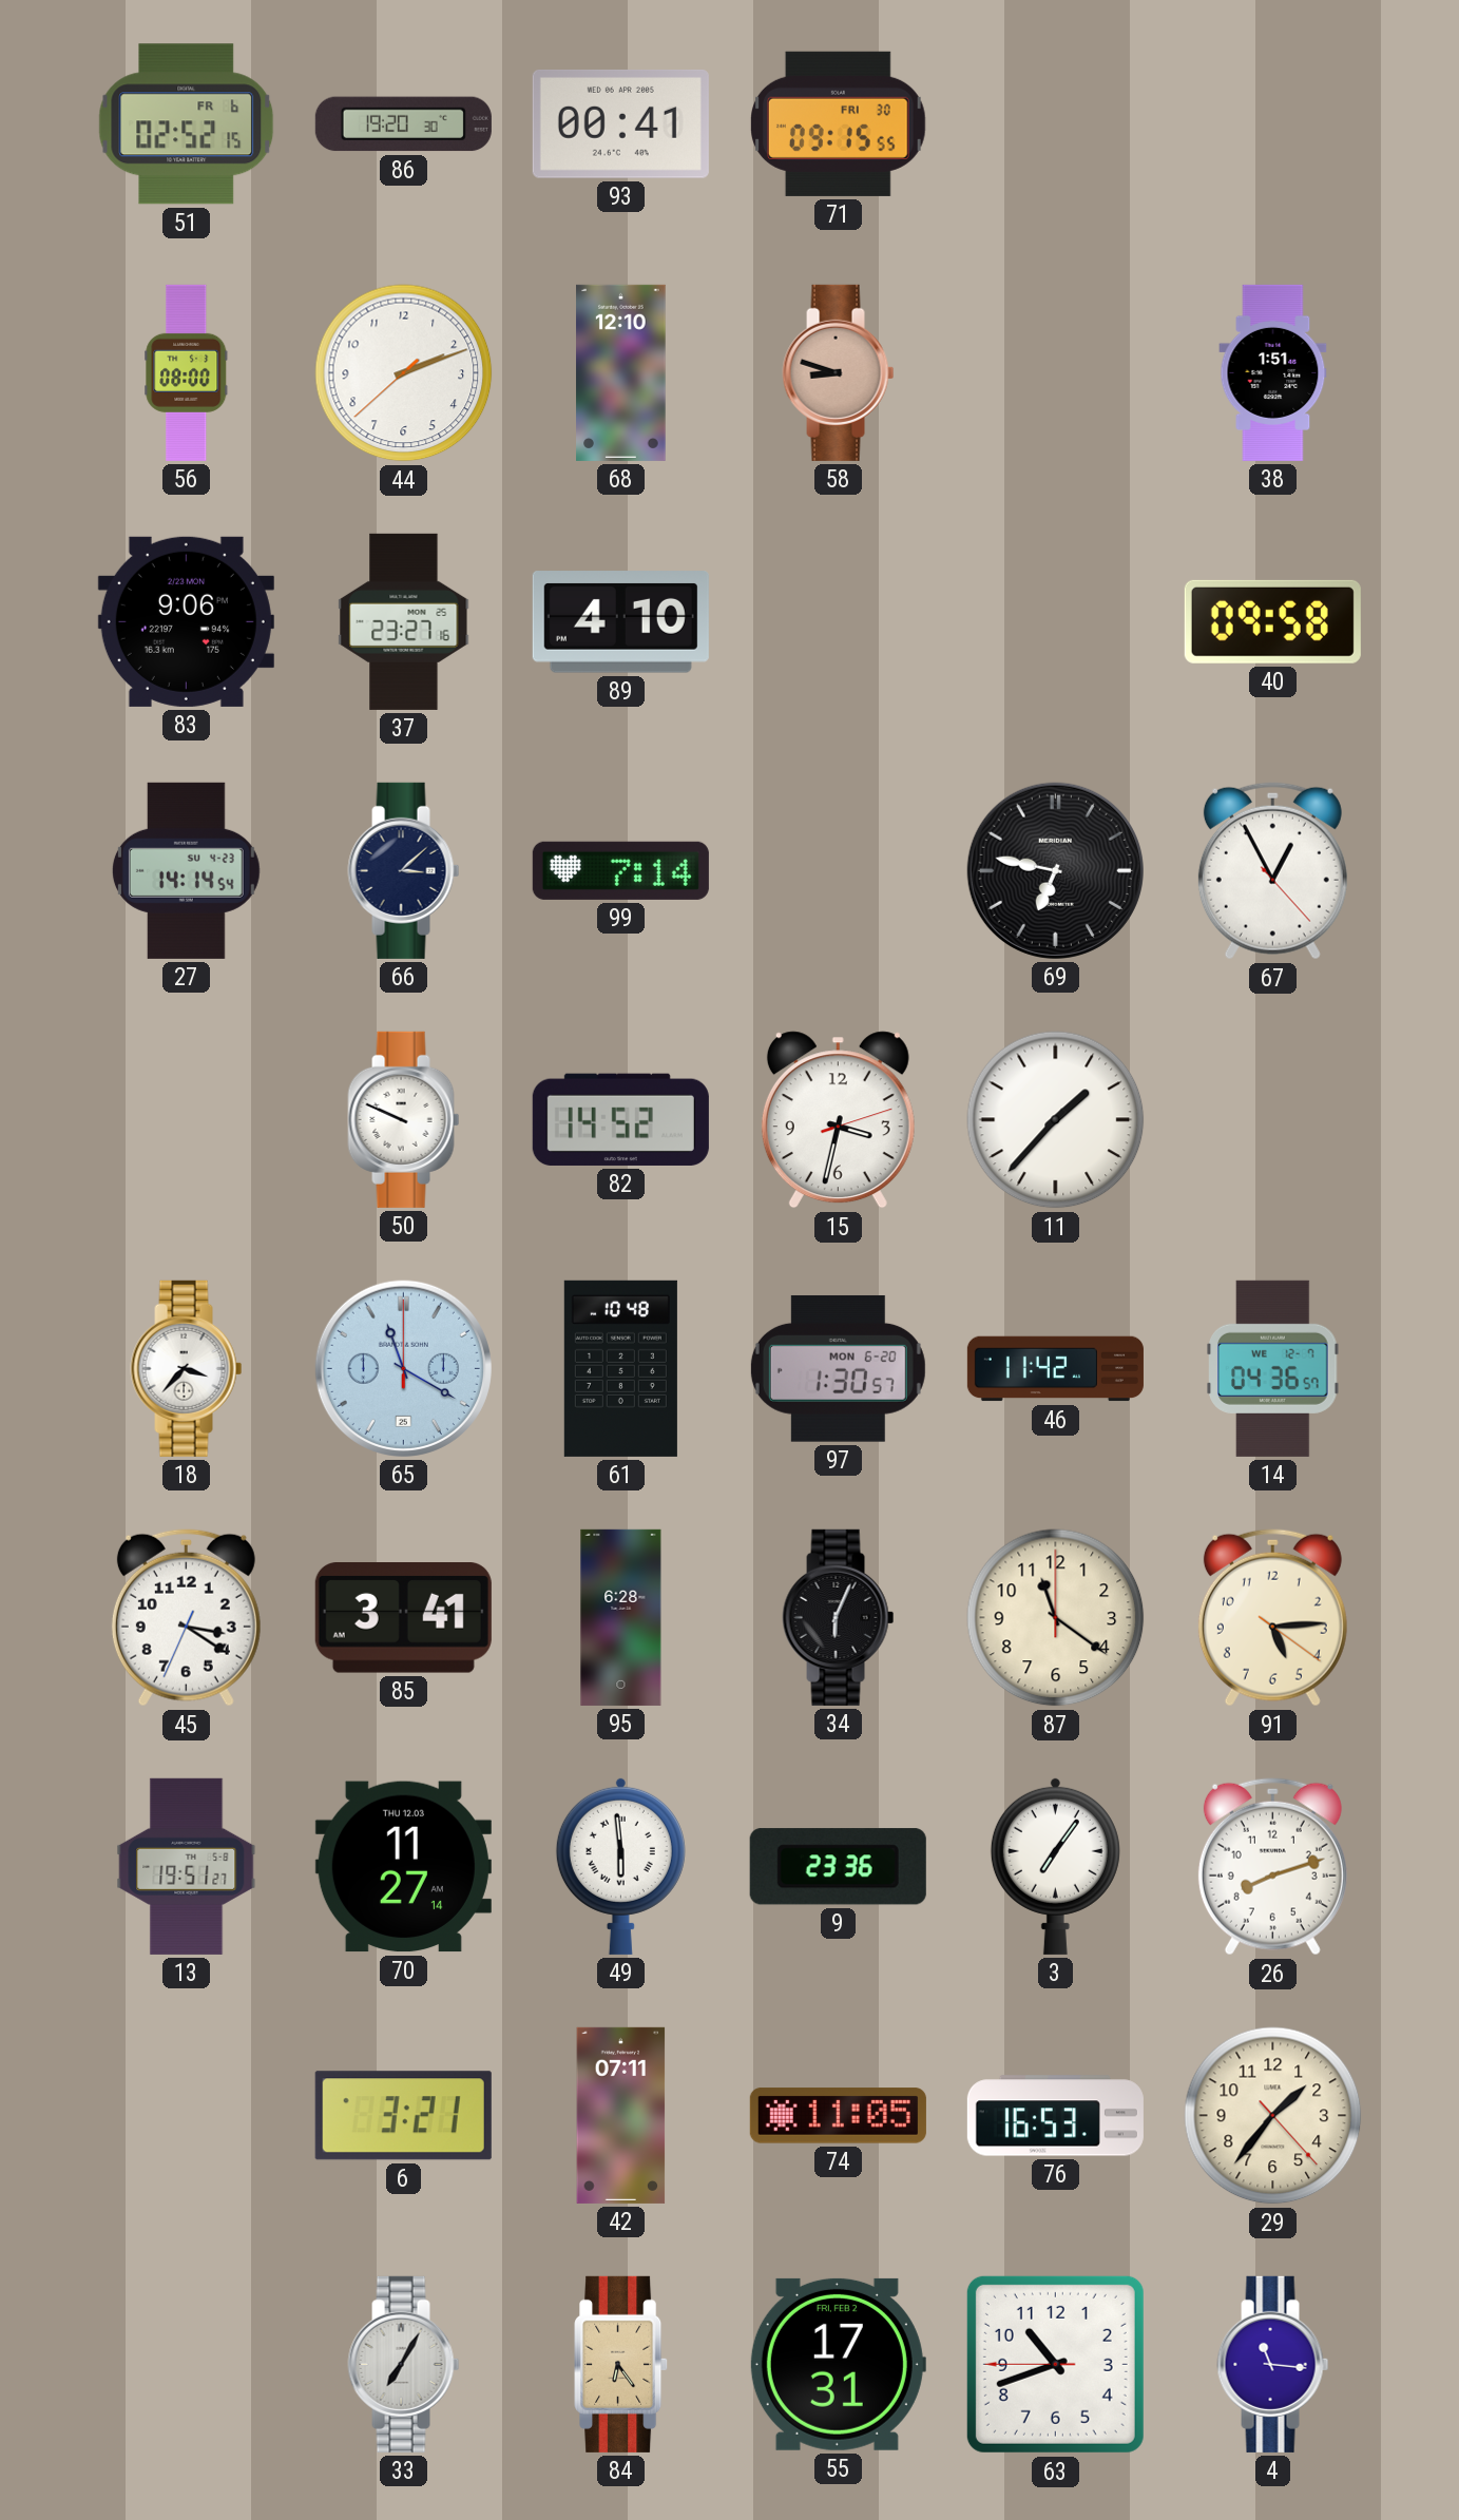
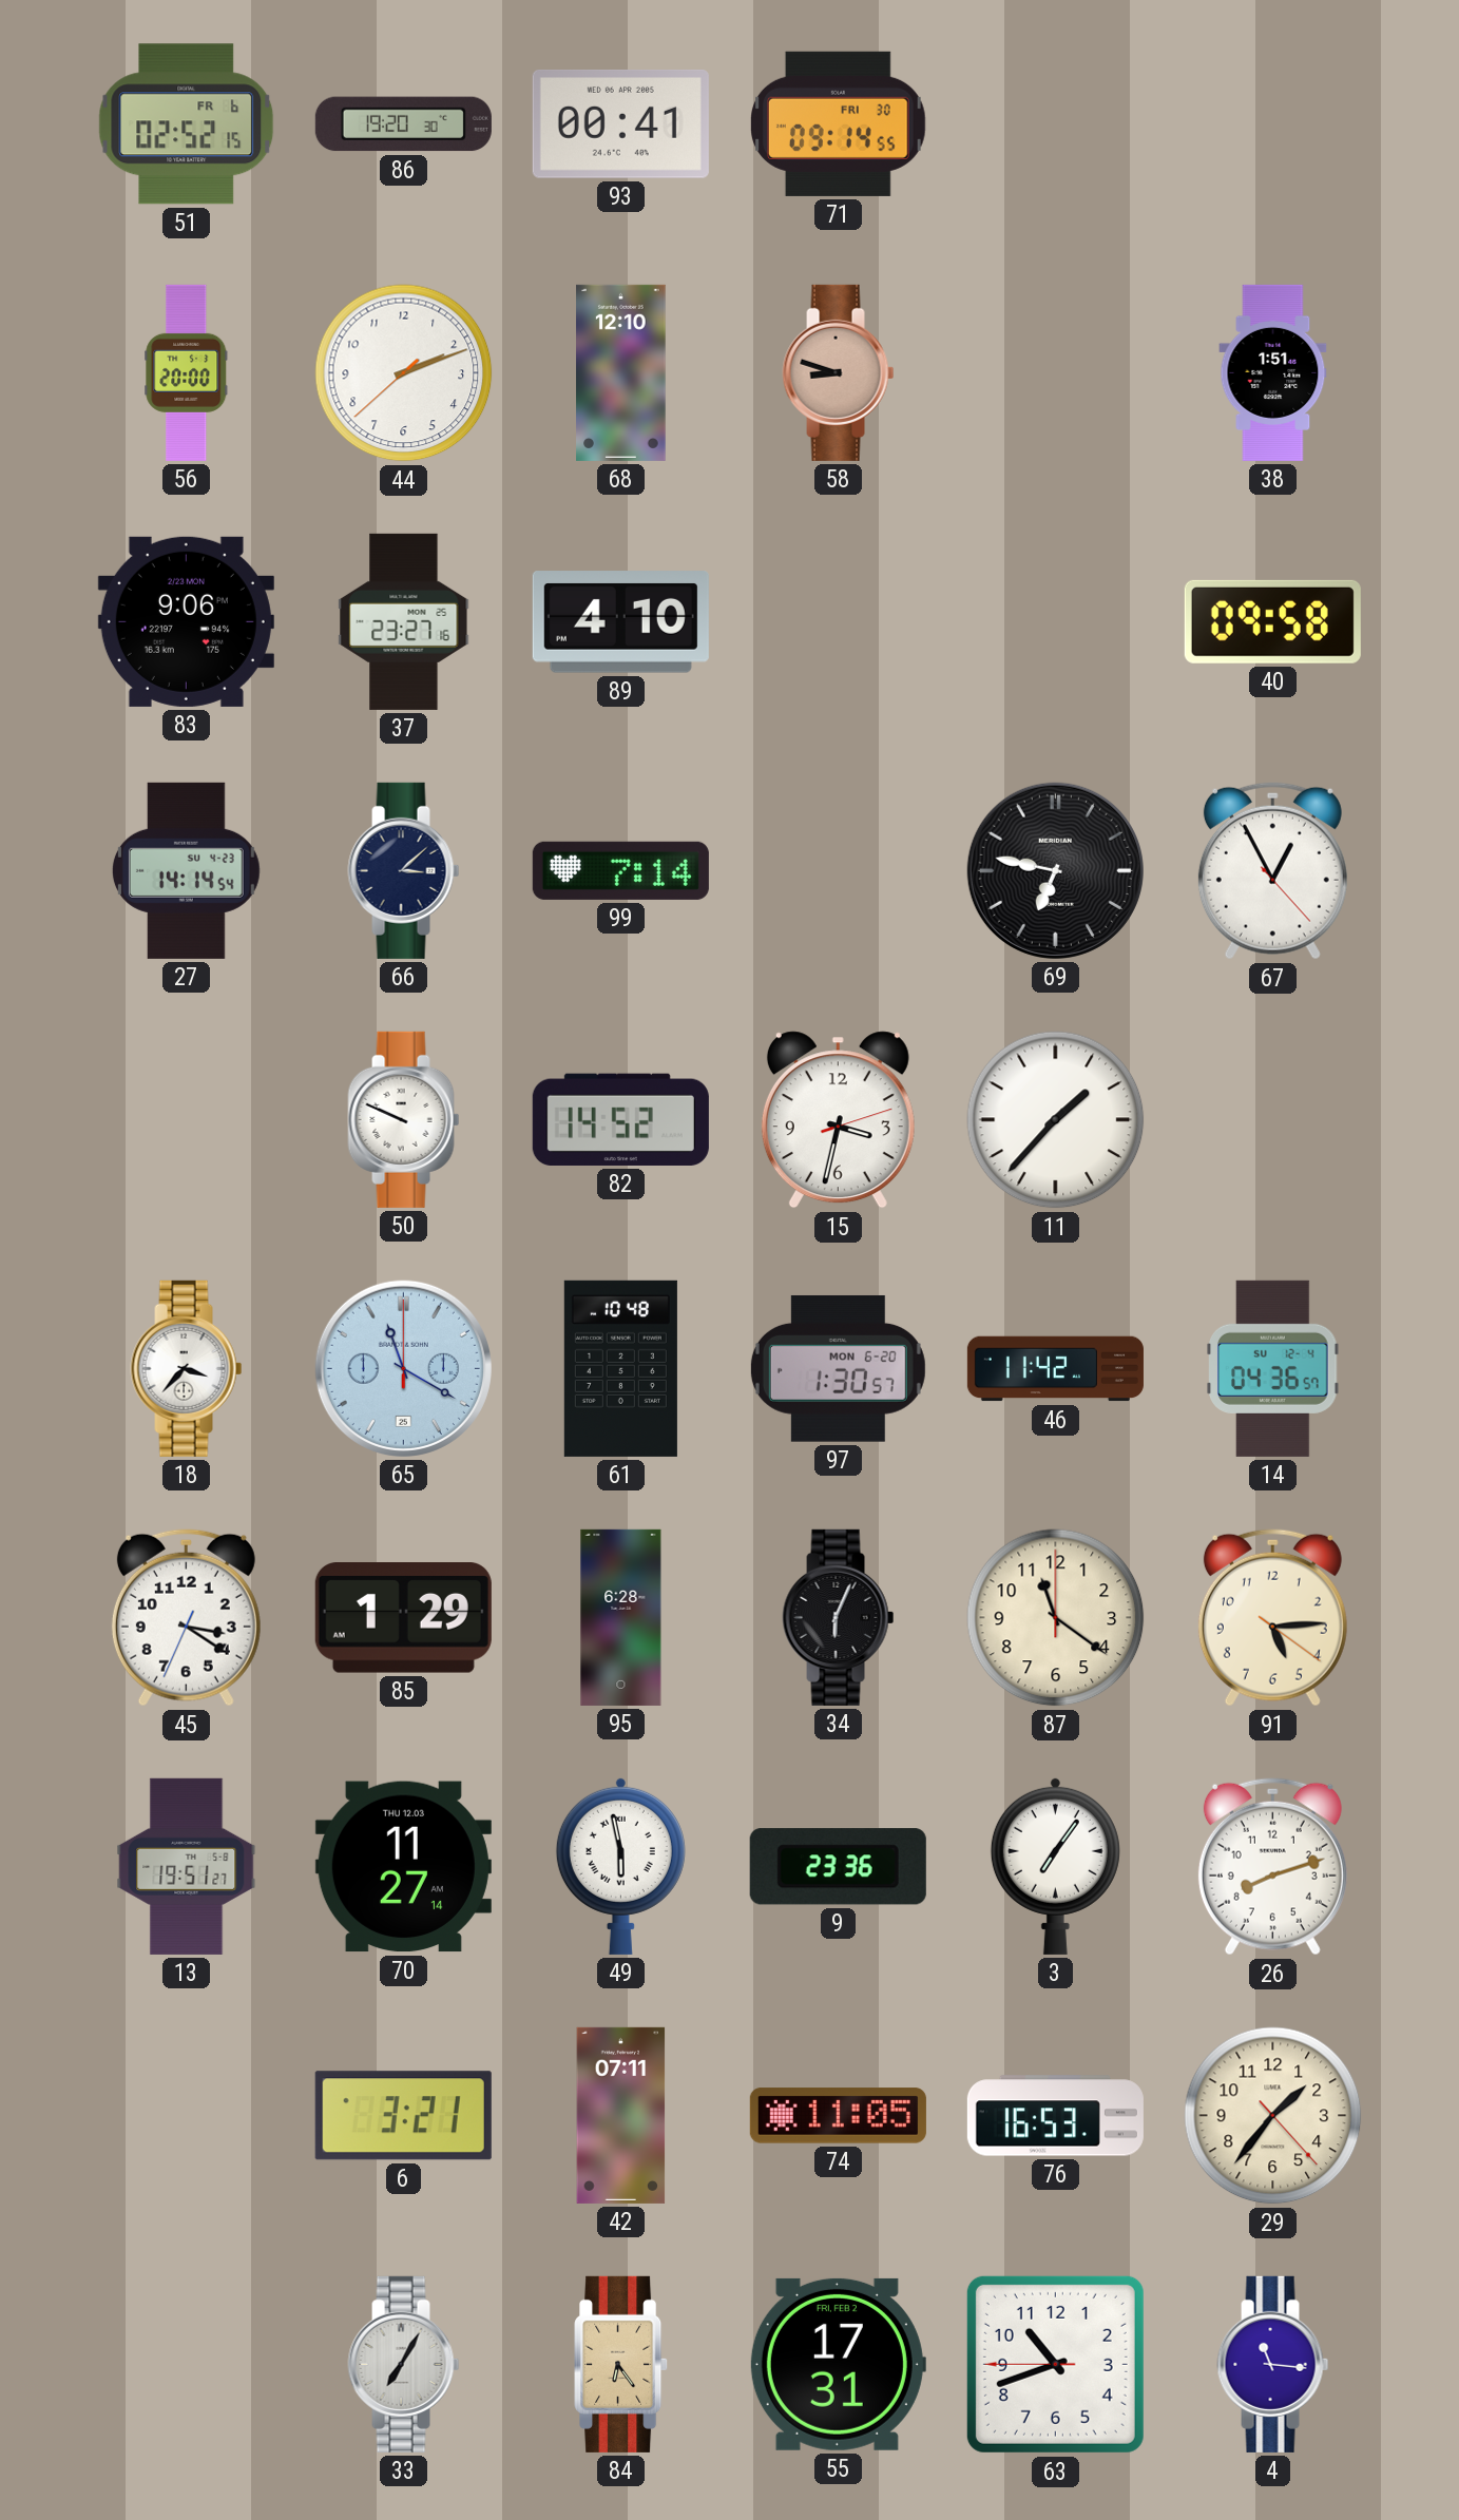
71: 09:15 -> 09:14
56: 08:00 -> 20:00
14 date: WE 12-7 -> SU 12-4
85: 3:41 -> 1:29
49: 5:59 -> 5:58
